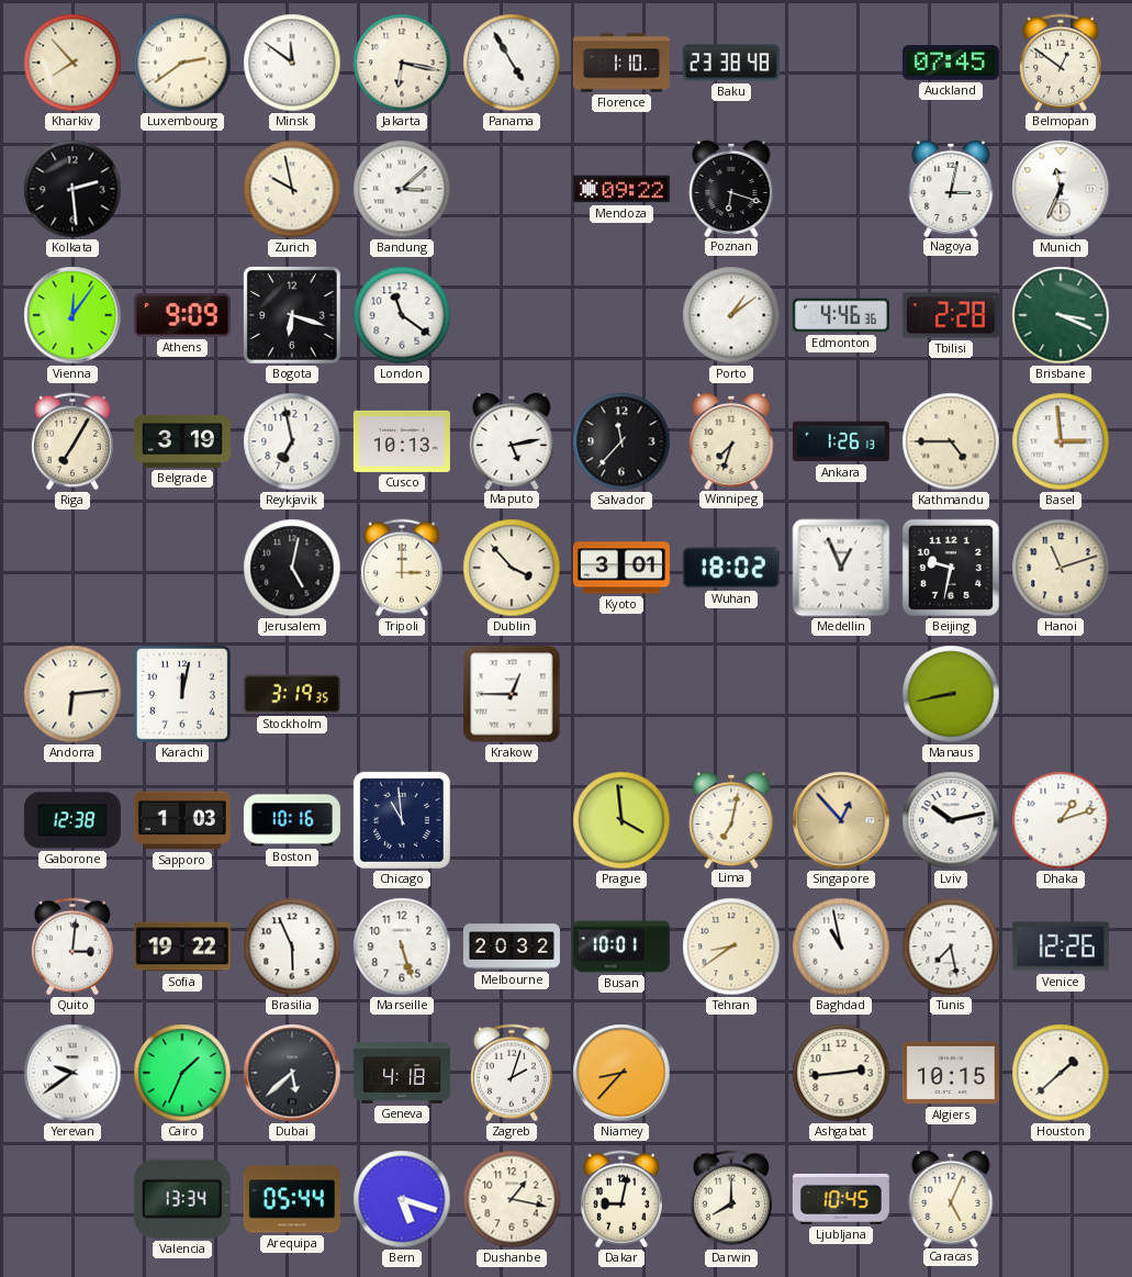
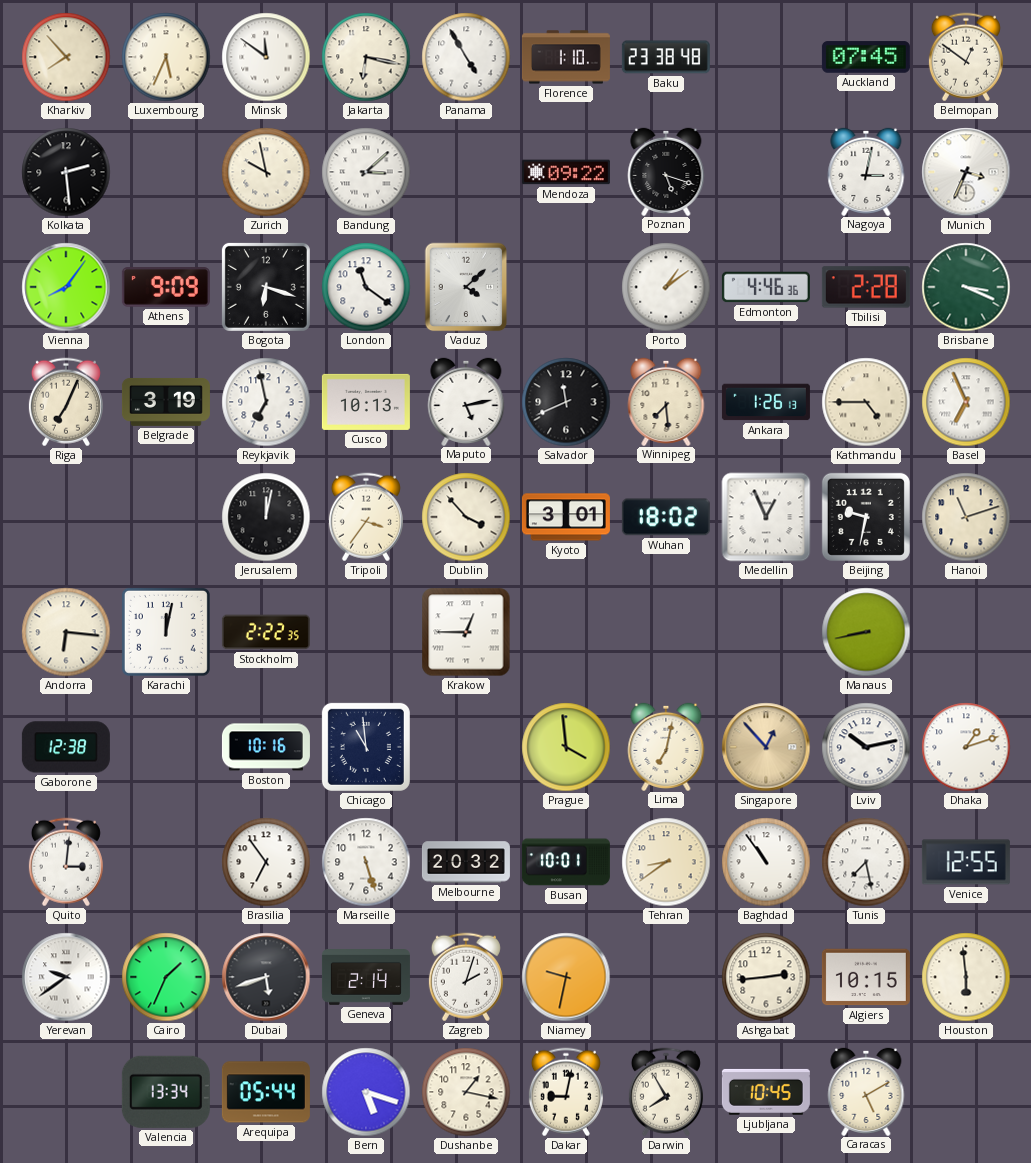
Luxembourg: 2:39 -> 5:34
Poznan: 6:18 -> 5:18
Munich: 11:34 -> 3:34
Vienna: 12:06 -> 8:06
Vaduz: none -> 4:08
Riga: 7:05 -> 7:04
Salvador: 11:37 -> 11:41
Winnipeg: 7:33 -> 7:29
Basel: 2:59 -> 6:56
Jerusalem: 5:02 -> 12:02
Tripoli: 3:00 -> 3:36
Andorra: 6:14 -> 6:16
Stockholm: 3:19 -> 2:22
Sapporo: 1:03 -> none
Sofia: 19:22 -> none
Brasilia: 5:56 -> 6:54
Baghdad: 10:58 -> 10:54
Venice: 12:26 -> 12:55
Dubai: 5:38 -> 5:42
Geneva: 4:18 -> 2:14
Niamey: 8:37 -> 9:32
Houston: 1:38 -> 5:59
Darwin: 8:00 -> 7:55
Caracas: 5:04 -> 5:10
